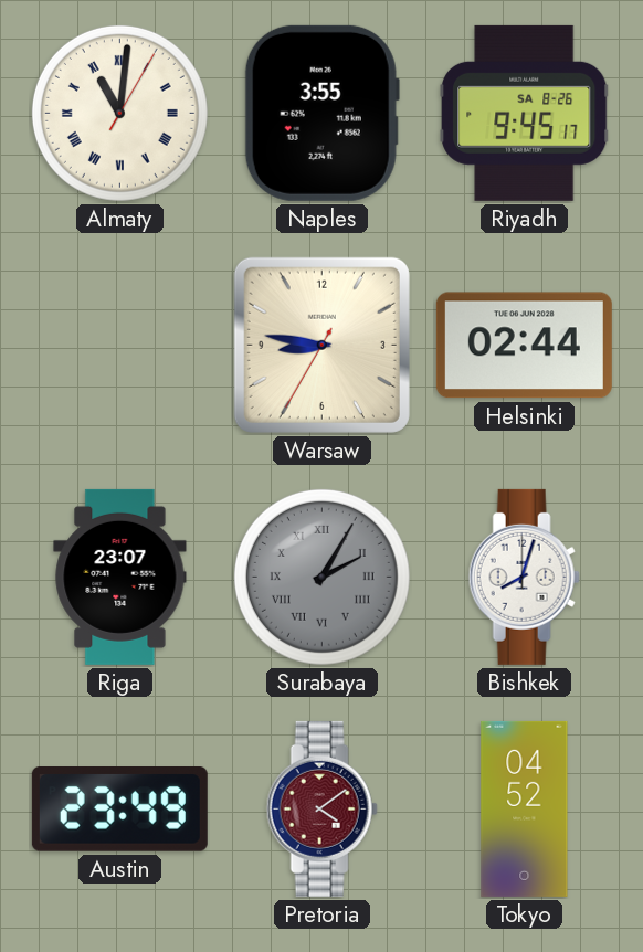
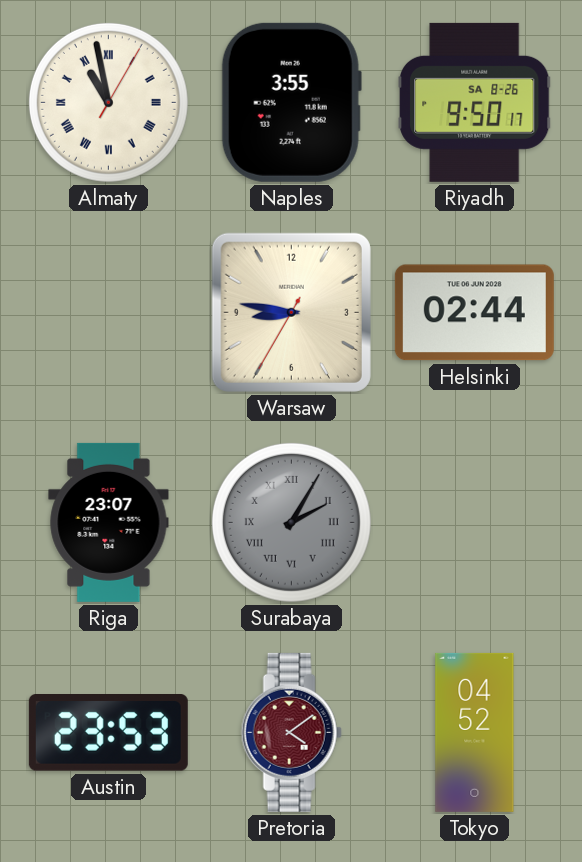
Almaty: 11:01 -> 10:58
Riyadh: 9:45 -> 9:50
Bishkek: 8:03 -> none
Austin: 23:49 -> 23:53
